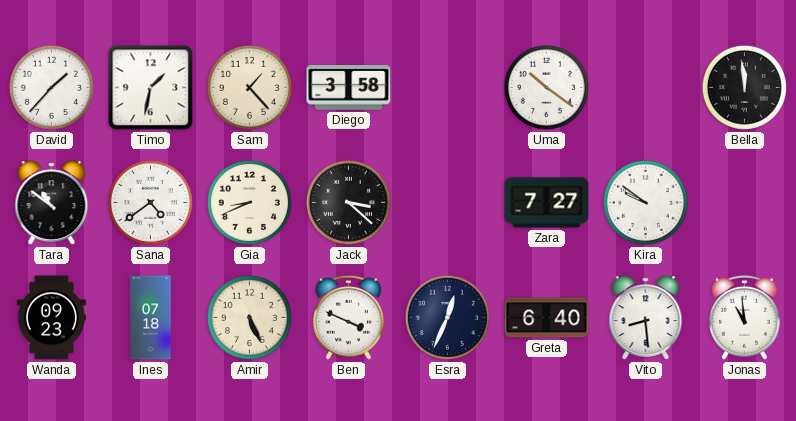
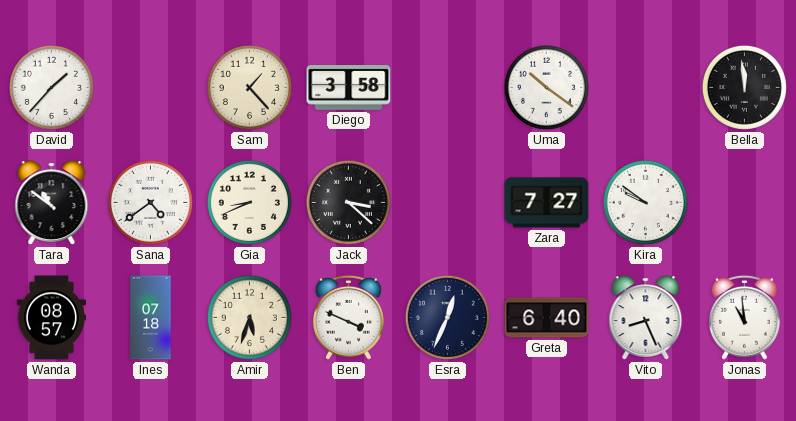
Timo: 1:32 -> none
Wanda: 09:23 -> 08:57
Amir: 5:26 -> 5:33
Vito: 8:29 -> 8:26
